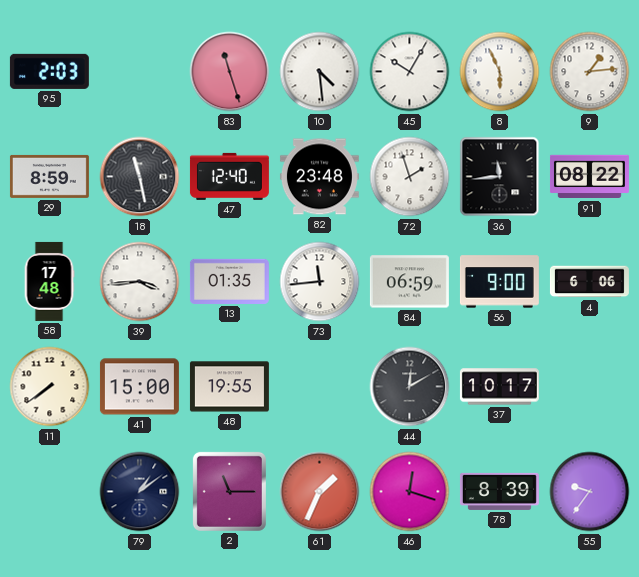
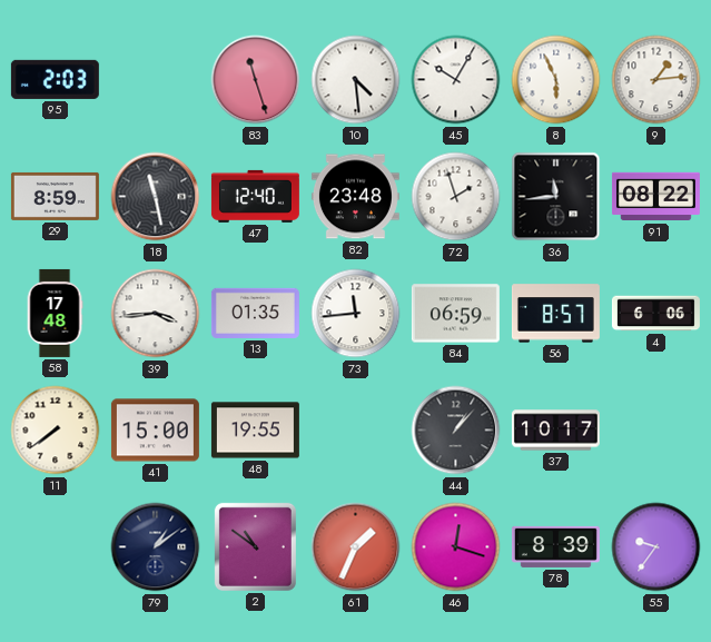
56: 9:00 -> 8:57
44: 12:10 -> 1:07
2: 11:15 -> 10:51
